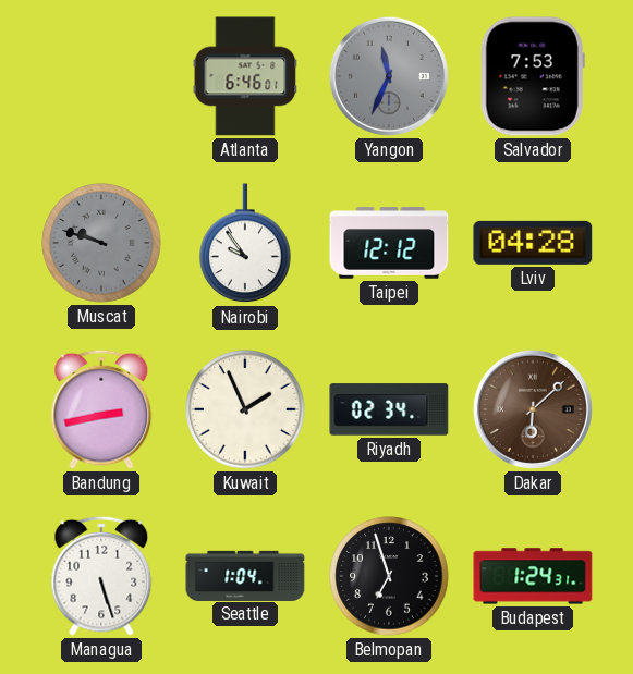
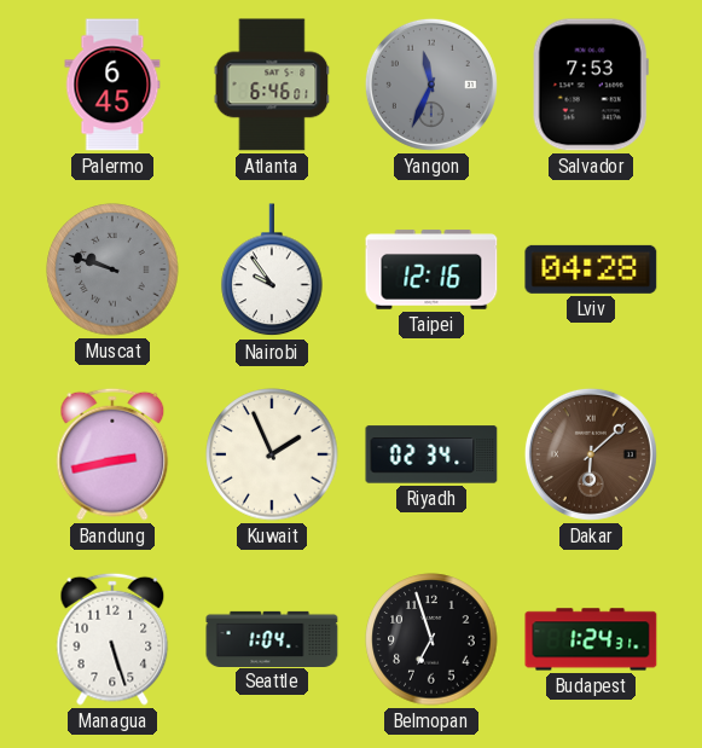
Palermo: none -> 6:45
Taipei: 12:12 -> 12:16
